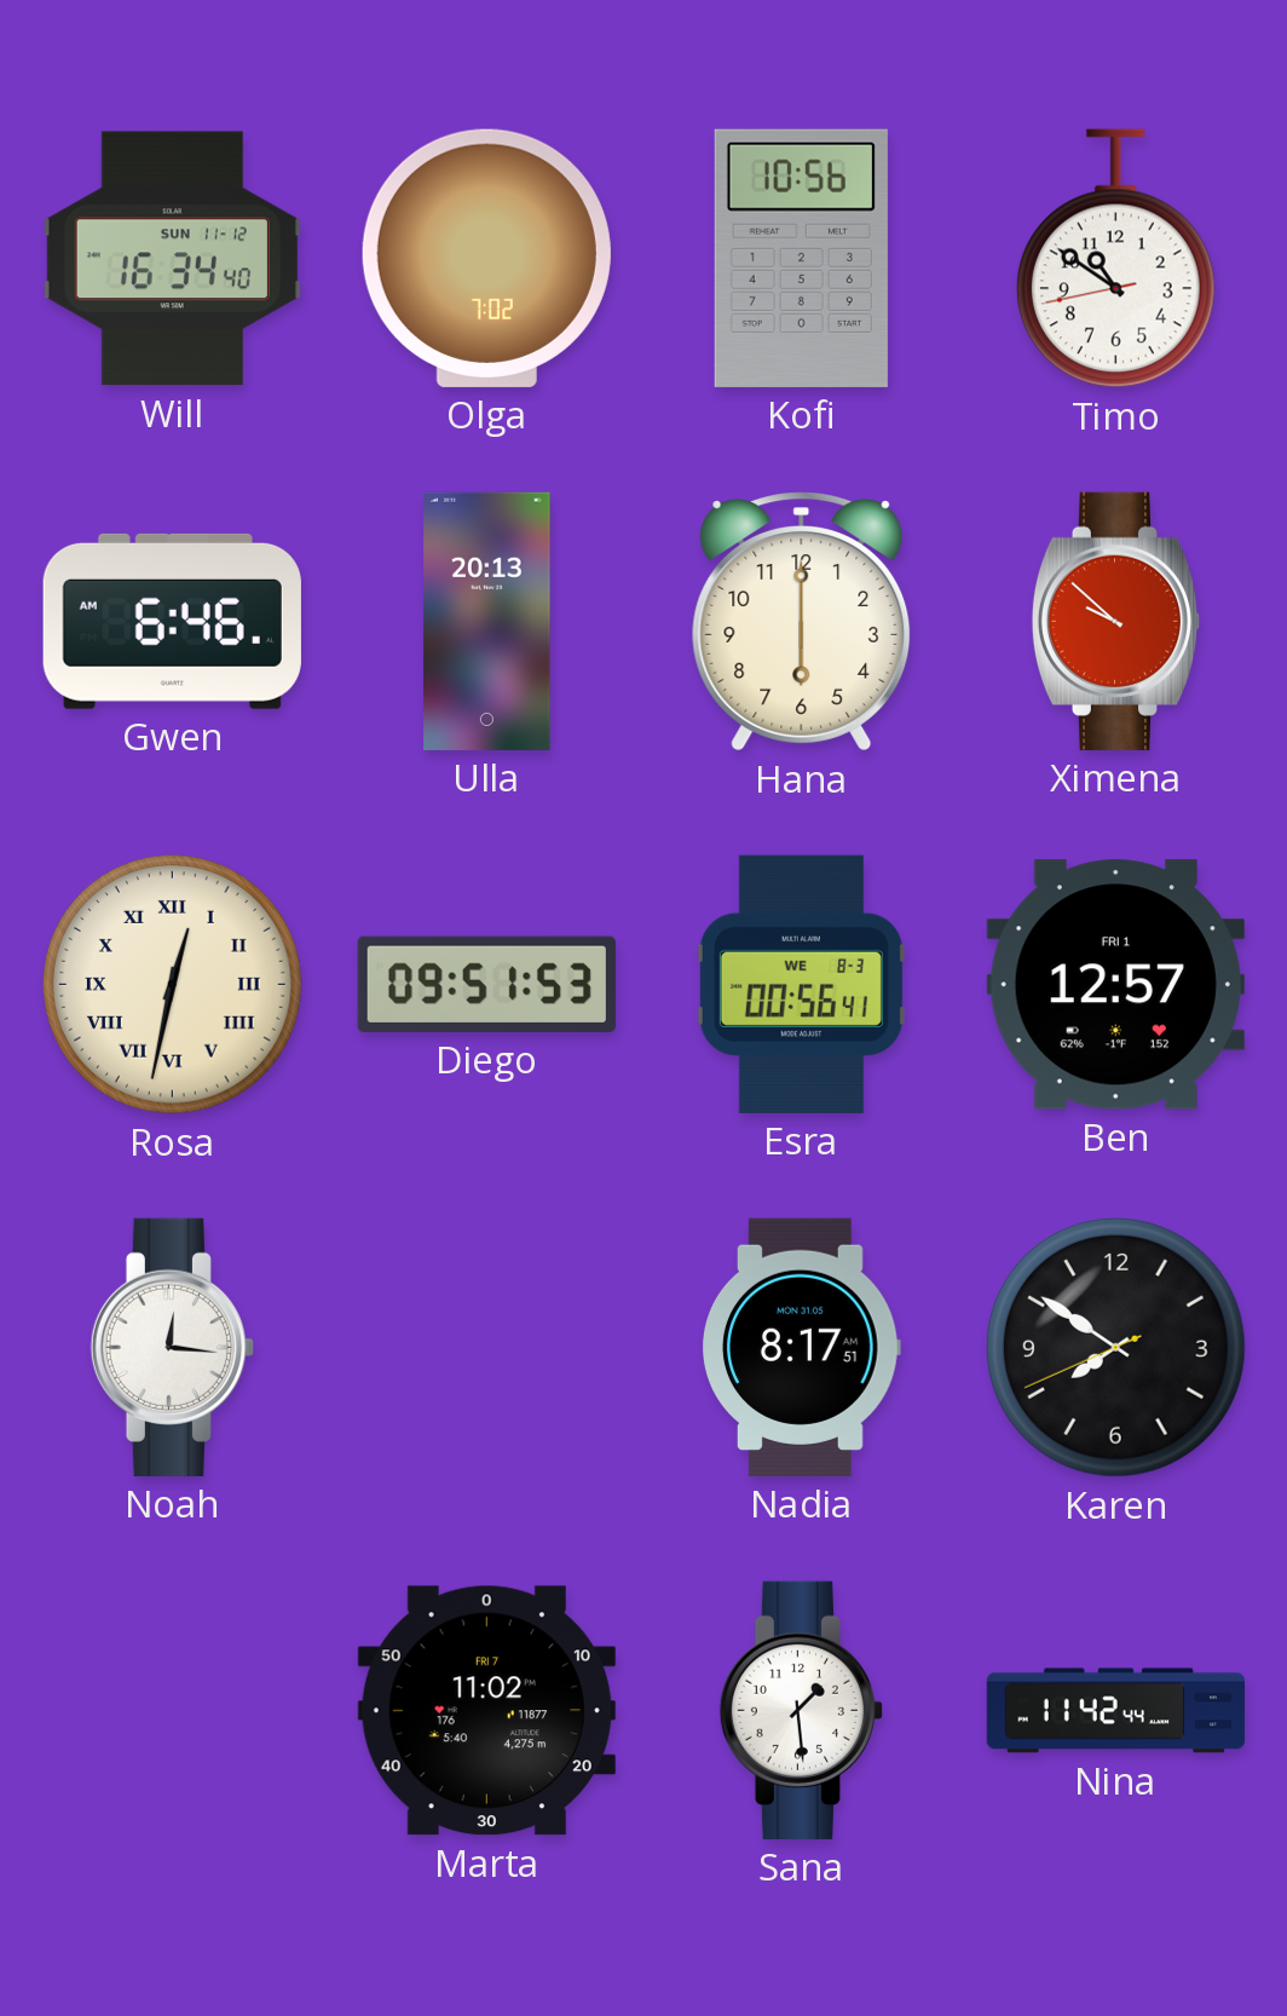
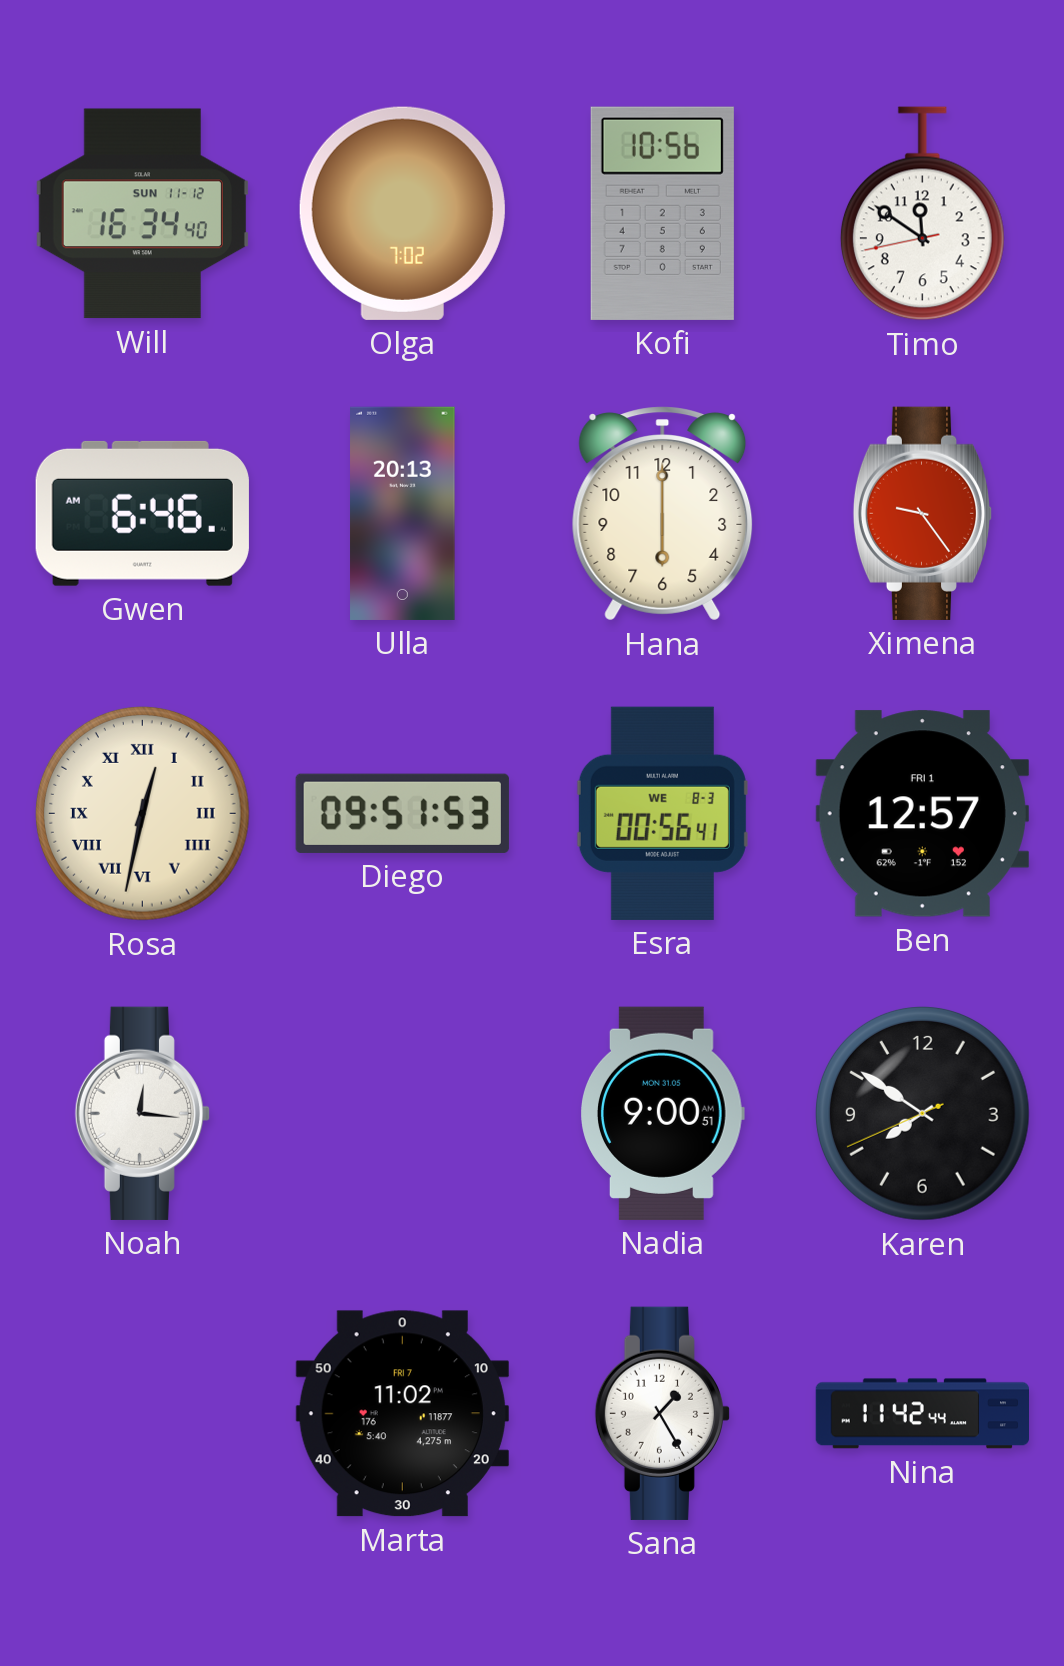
Timo: 10:50 -> 11:50
Ximena: 9:52 -> 9:24
Nadia: 8:17 -> 9:00
Sana: 1:29 -> 1:25
